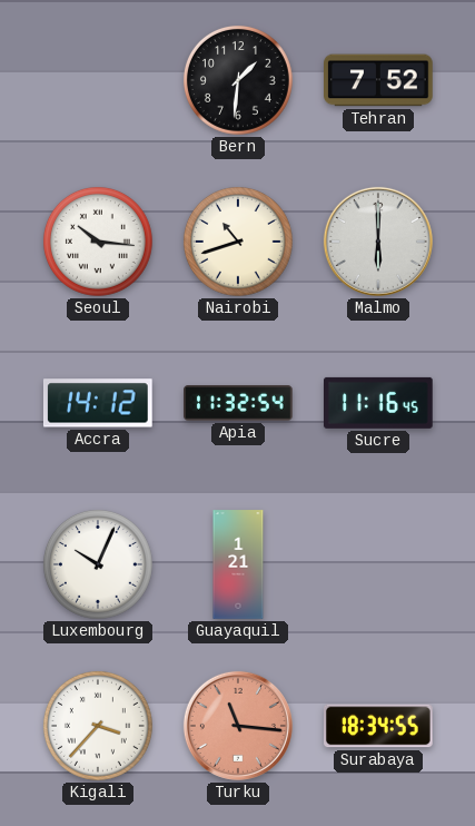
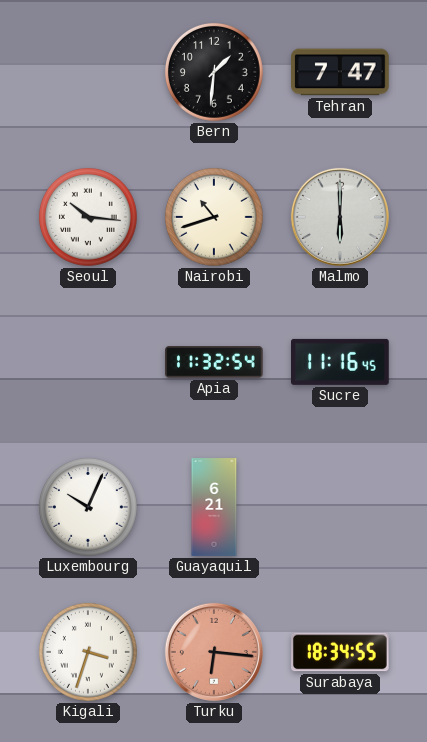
Tehran: 7:52 -> 7:47
Accra: 14:12 -> none
Guayaquil: 1:21 -> 6:21
Kigali: 3:37 -> 3:33
Turku: 11:16 -> 6:16
